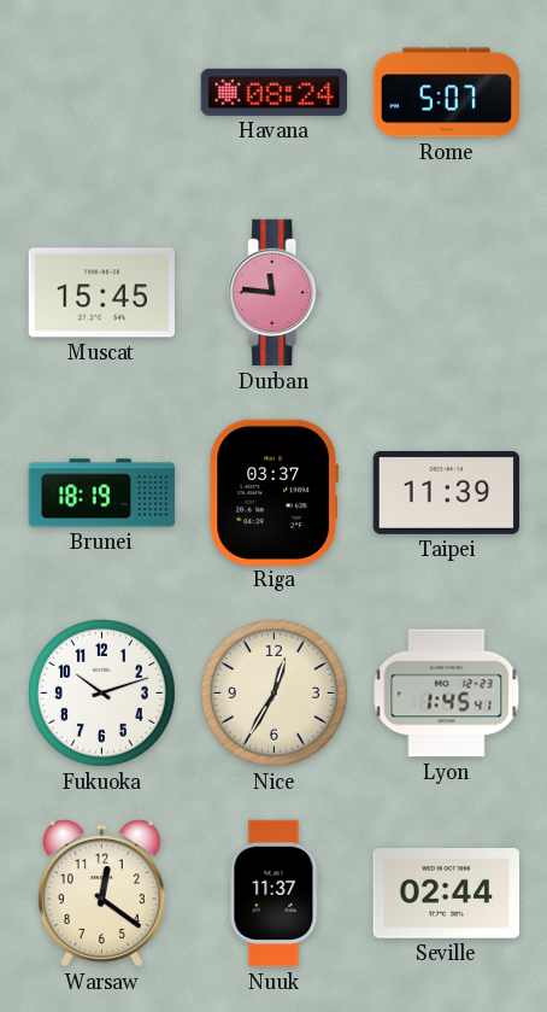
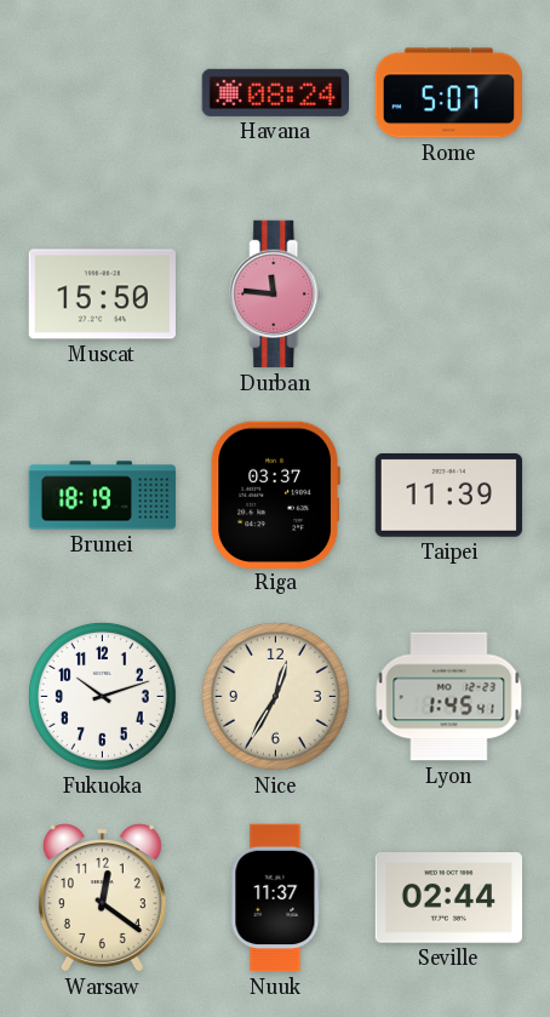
Muscat: 15:45 -> 15:50
